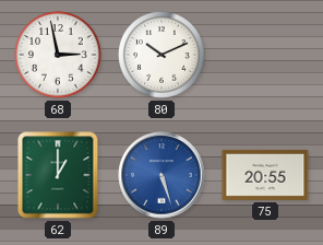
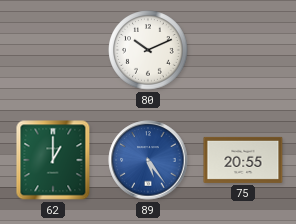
68: 2:58 -> none
89: 5:27 -> 5:24
